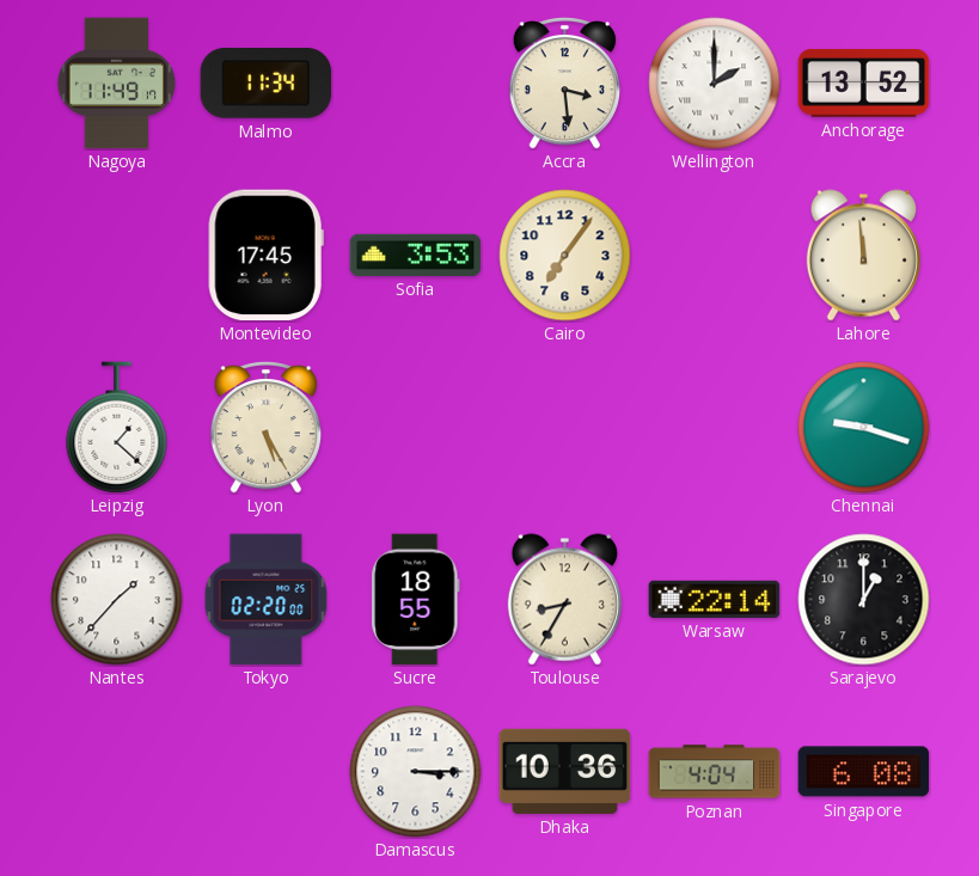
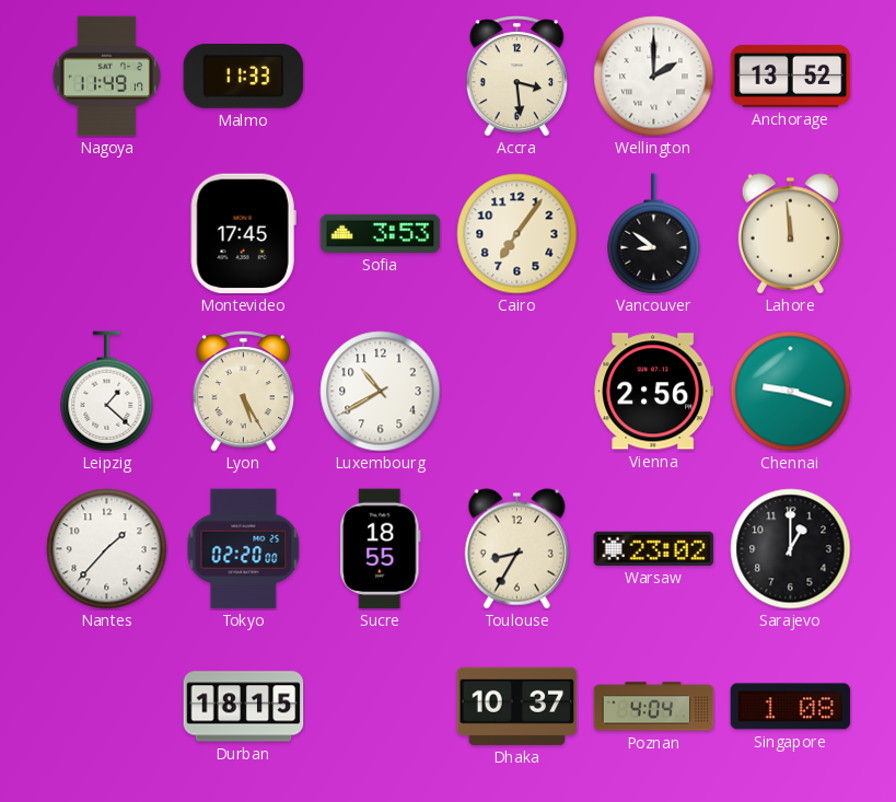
Malmo: 11:34 -> 11:33
Vancouver: none -> 8:51
Luxembourg: none -> 10:40
Vienna: none -> 2:56
Warsaw: 22:14 -> 23:02
Durban: none -> 18:15
Damascus: 3:15 -> none
Dhaka: 10:36 -> 10:37
Singapore: 6:08 -> 1:08
